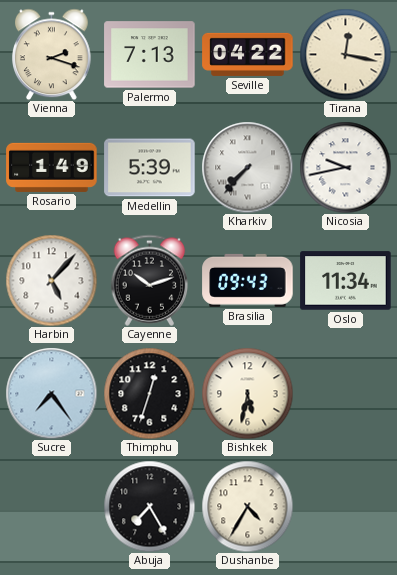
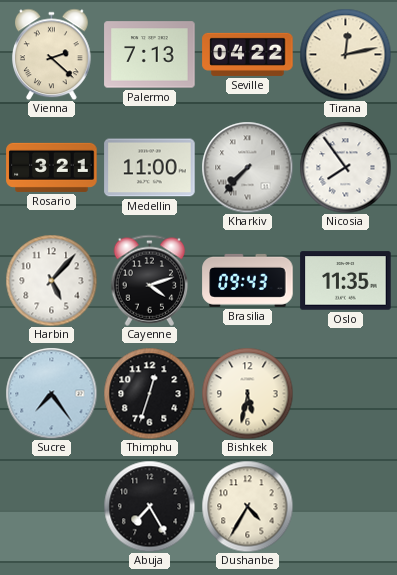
Vienna: 2:18 -> 2:22
Tirana: 12:17 -> 12:13
Rosario: 1:49 -> 3:21
Medellin: 5:39 -> 11:00
Nicosia: 9:43 -> 7:54
Cayenne: 10:12 -> 4:12
Oslo: 11:34 -> 11:35
